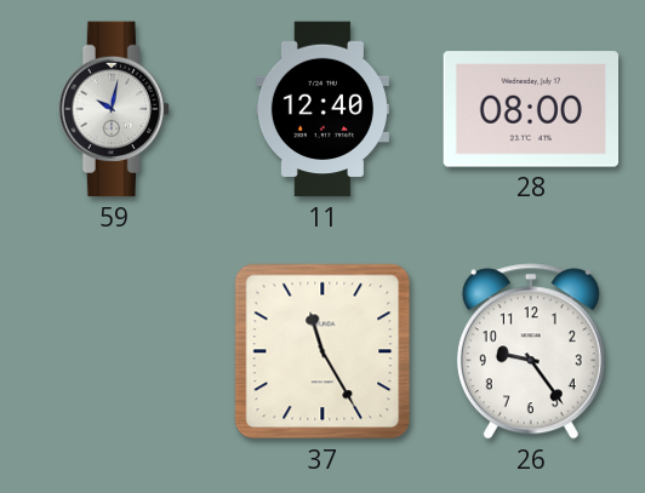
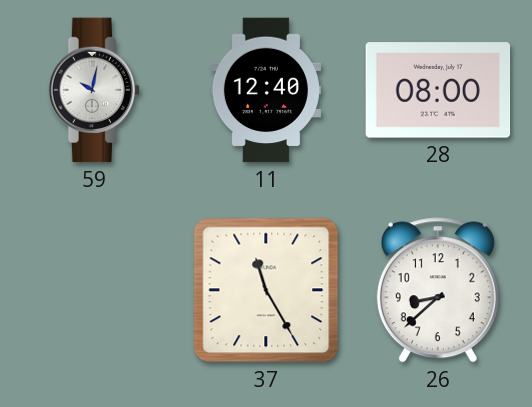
26: 9:24 -> 8:38
